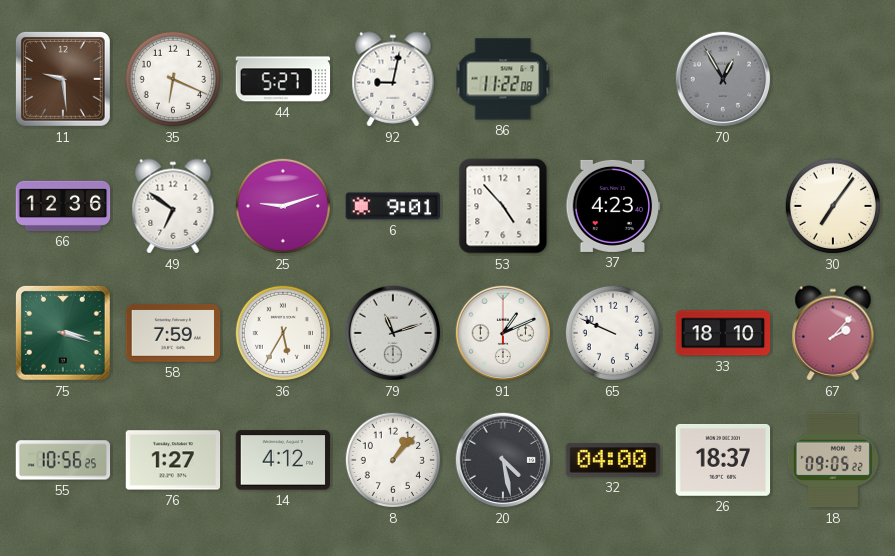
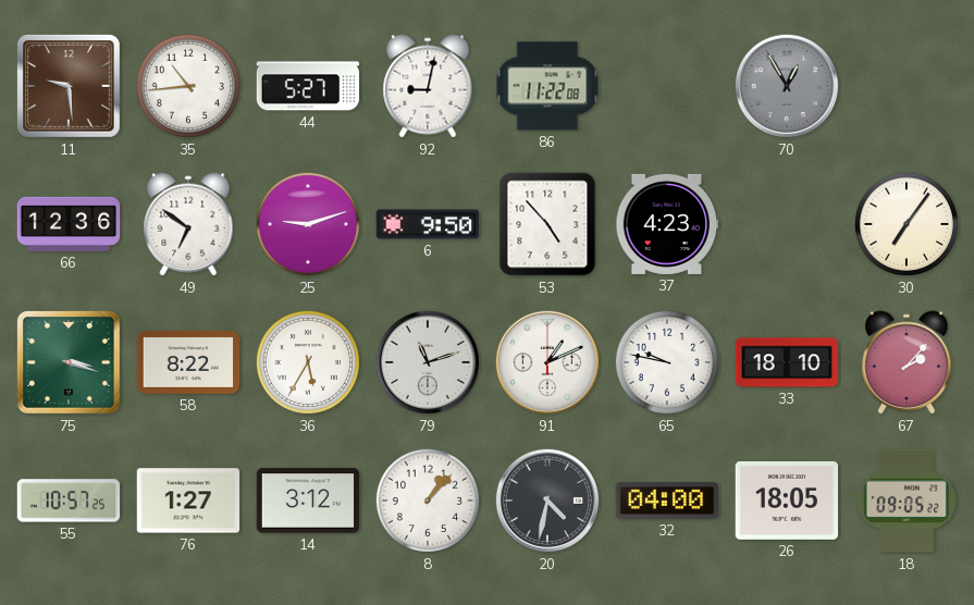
35: 6:19 -> 10:44
6: 9:01 -> 9:50
58: 7:59 -> 8:22
65: 9:49 -> 9:47
55: 10:56 -> 10:57
14: 4:12 -> 3:12
20: 4:28 -> 4:32
26: 18:37 -> 18:05
